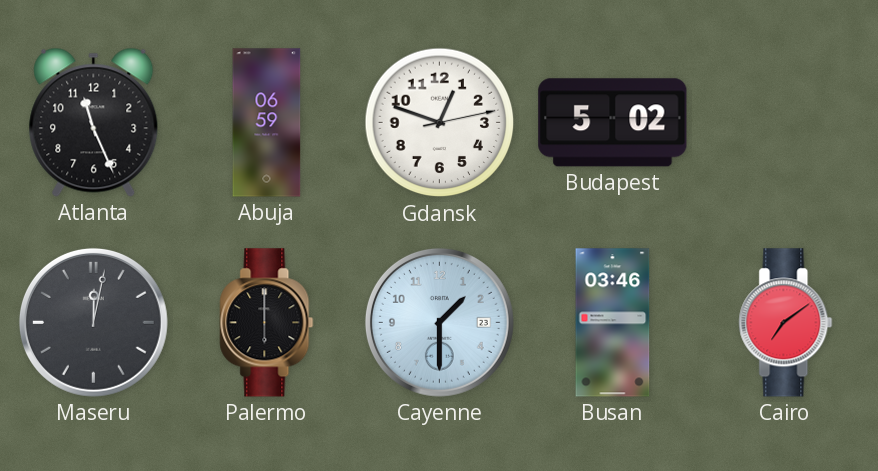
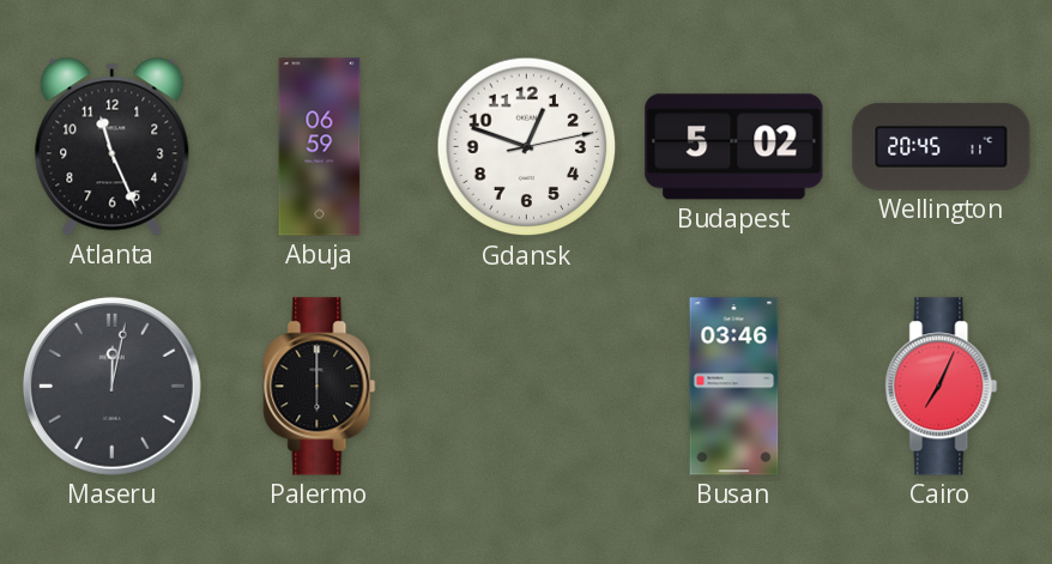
Wellington: none -> 20:45
Cayenne: 1:30 -> none
Cairo: 7:09 -> 7:04
